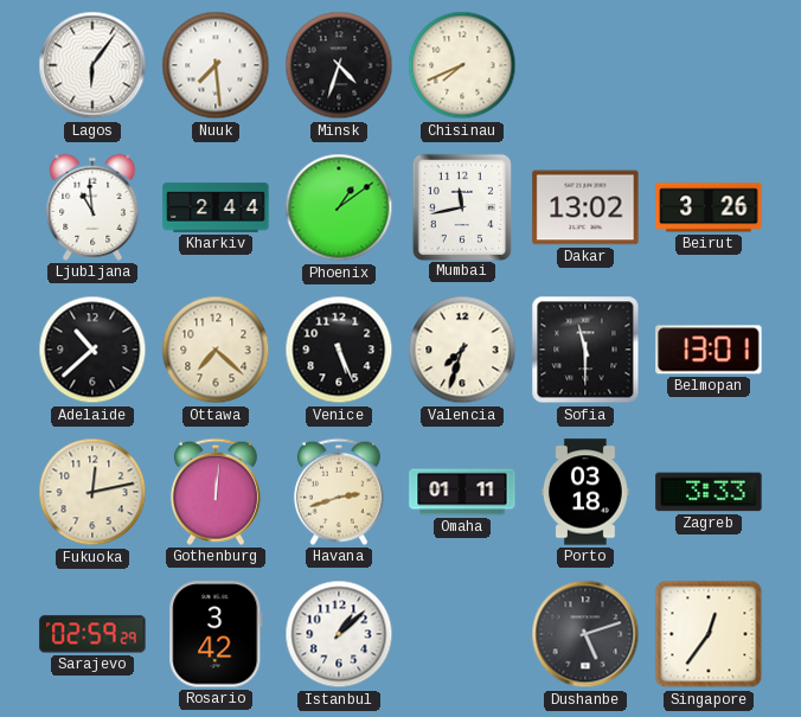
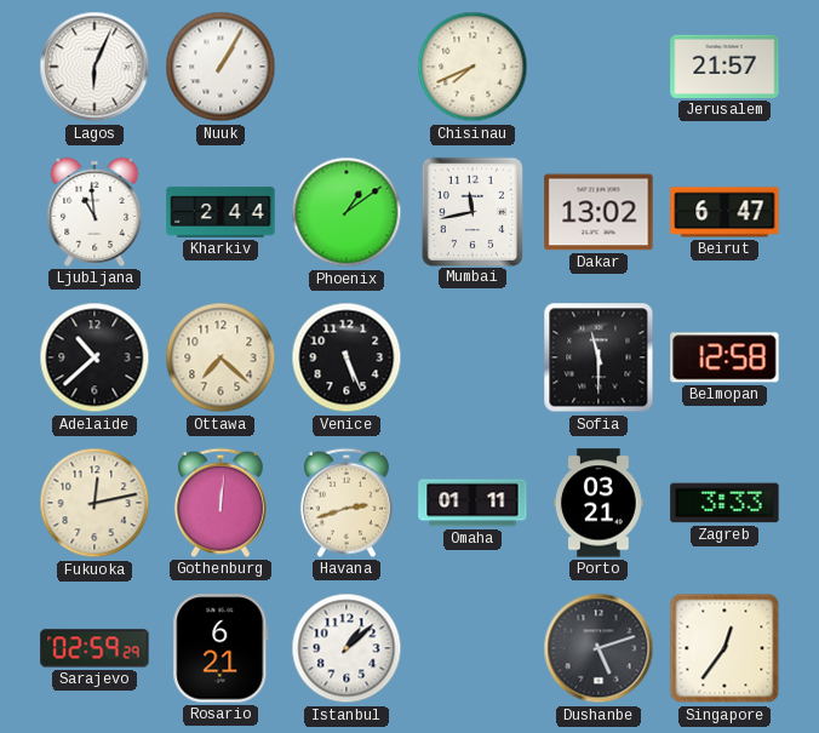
Lagos: 6:06 -> 6:04
Nuuk: 7:29 -> 1:05
Minsk: 4:33 -> none
Jerusalem: none -> 21:57
Beirut: 3:26 -> 6:47
Valencia: 7:33 -> none
Belmopan: 13:01 -> 12:58
Porto: 03:18 -> 03:21
Rosario: 3:42 -> 6:21
